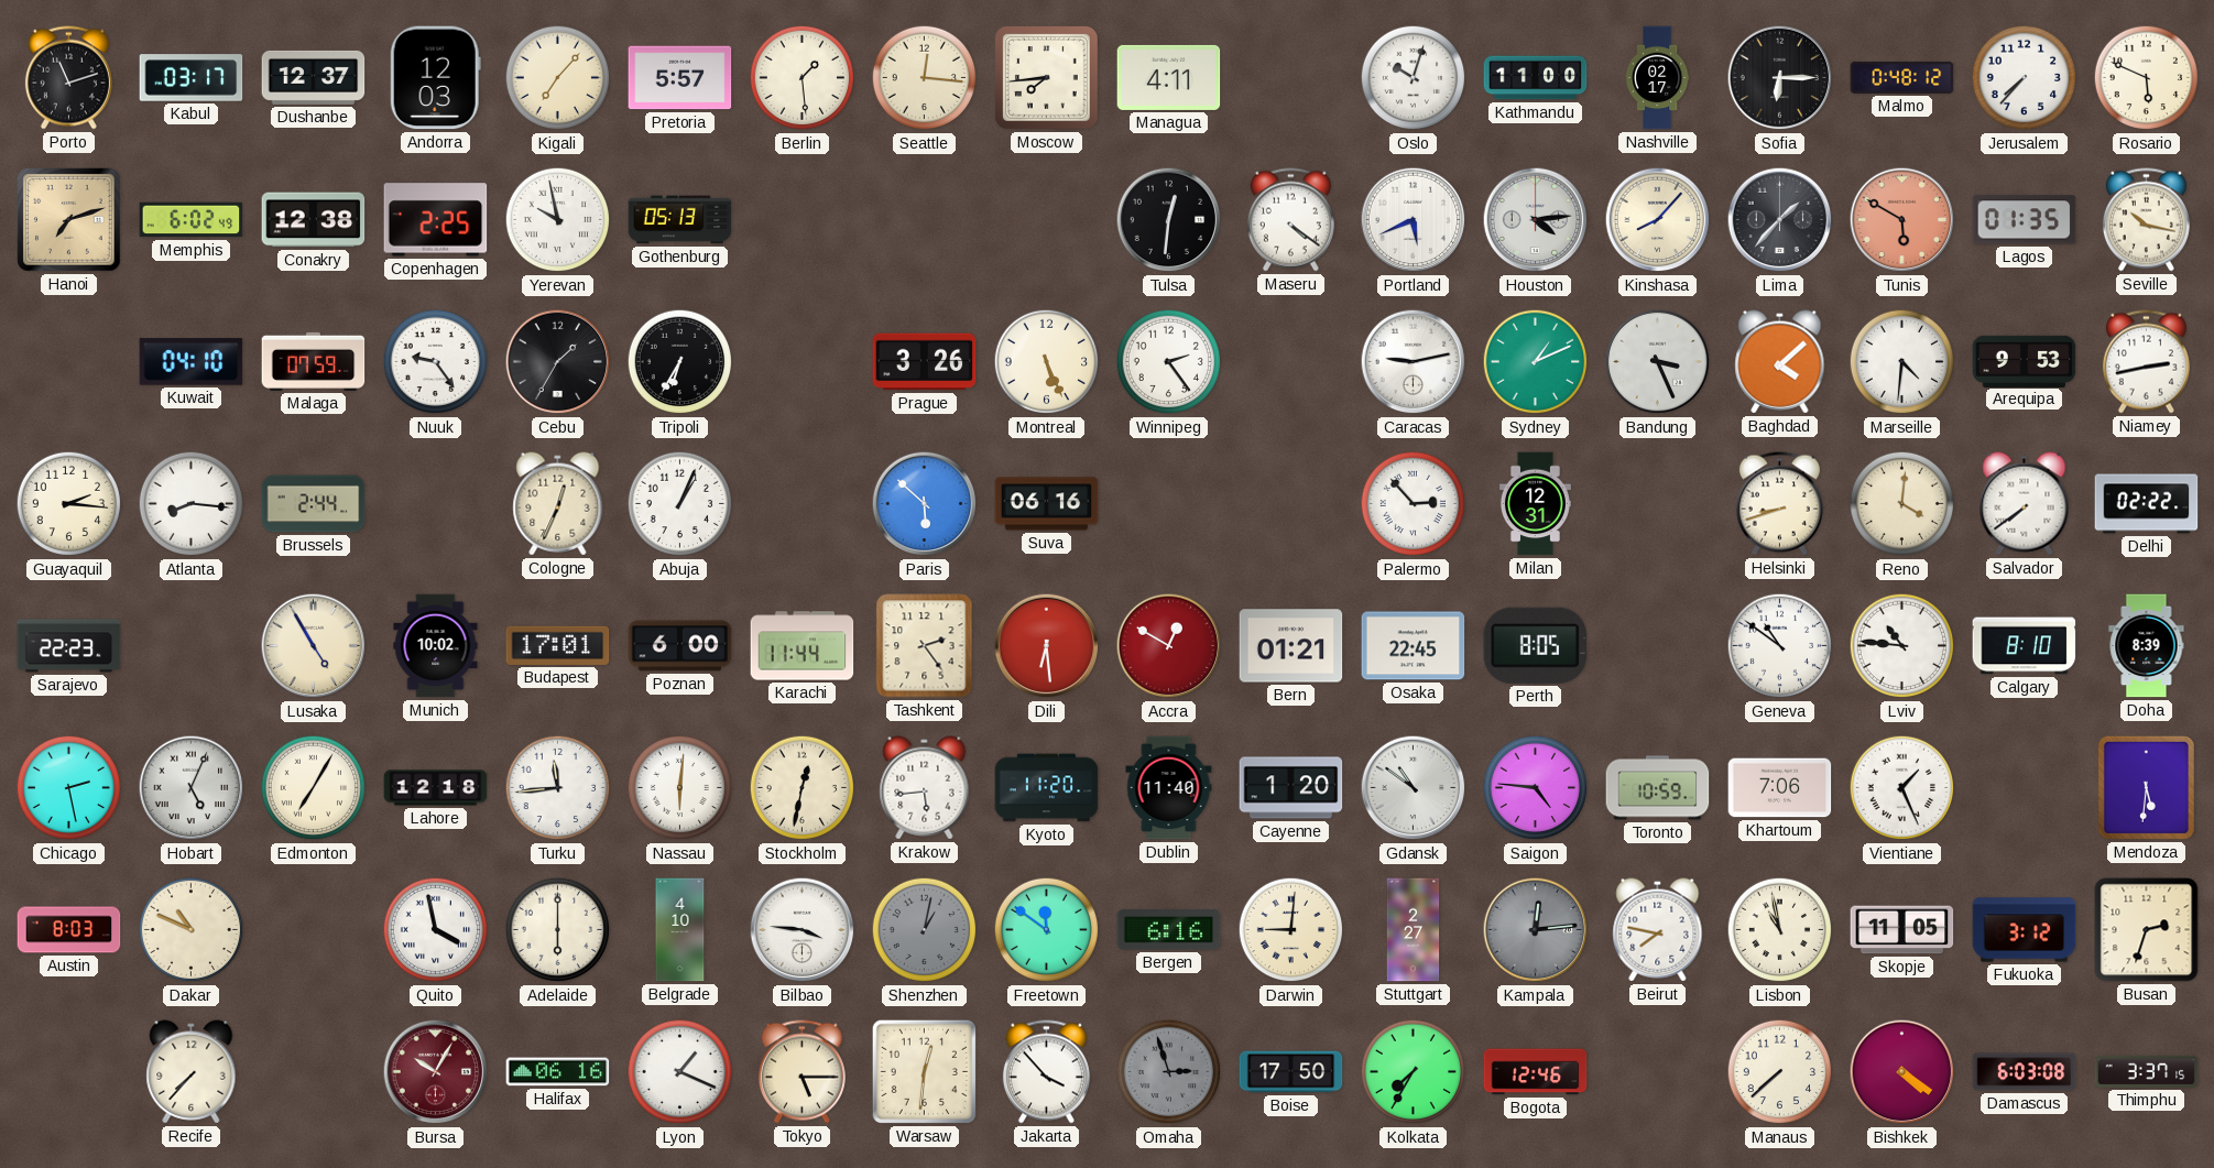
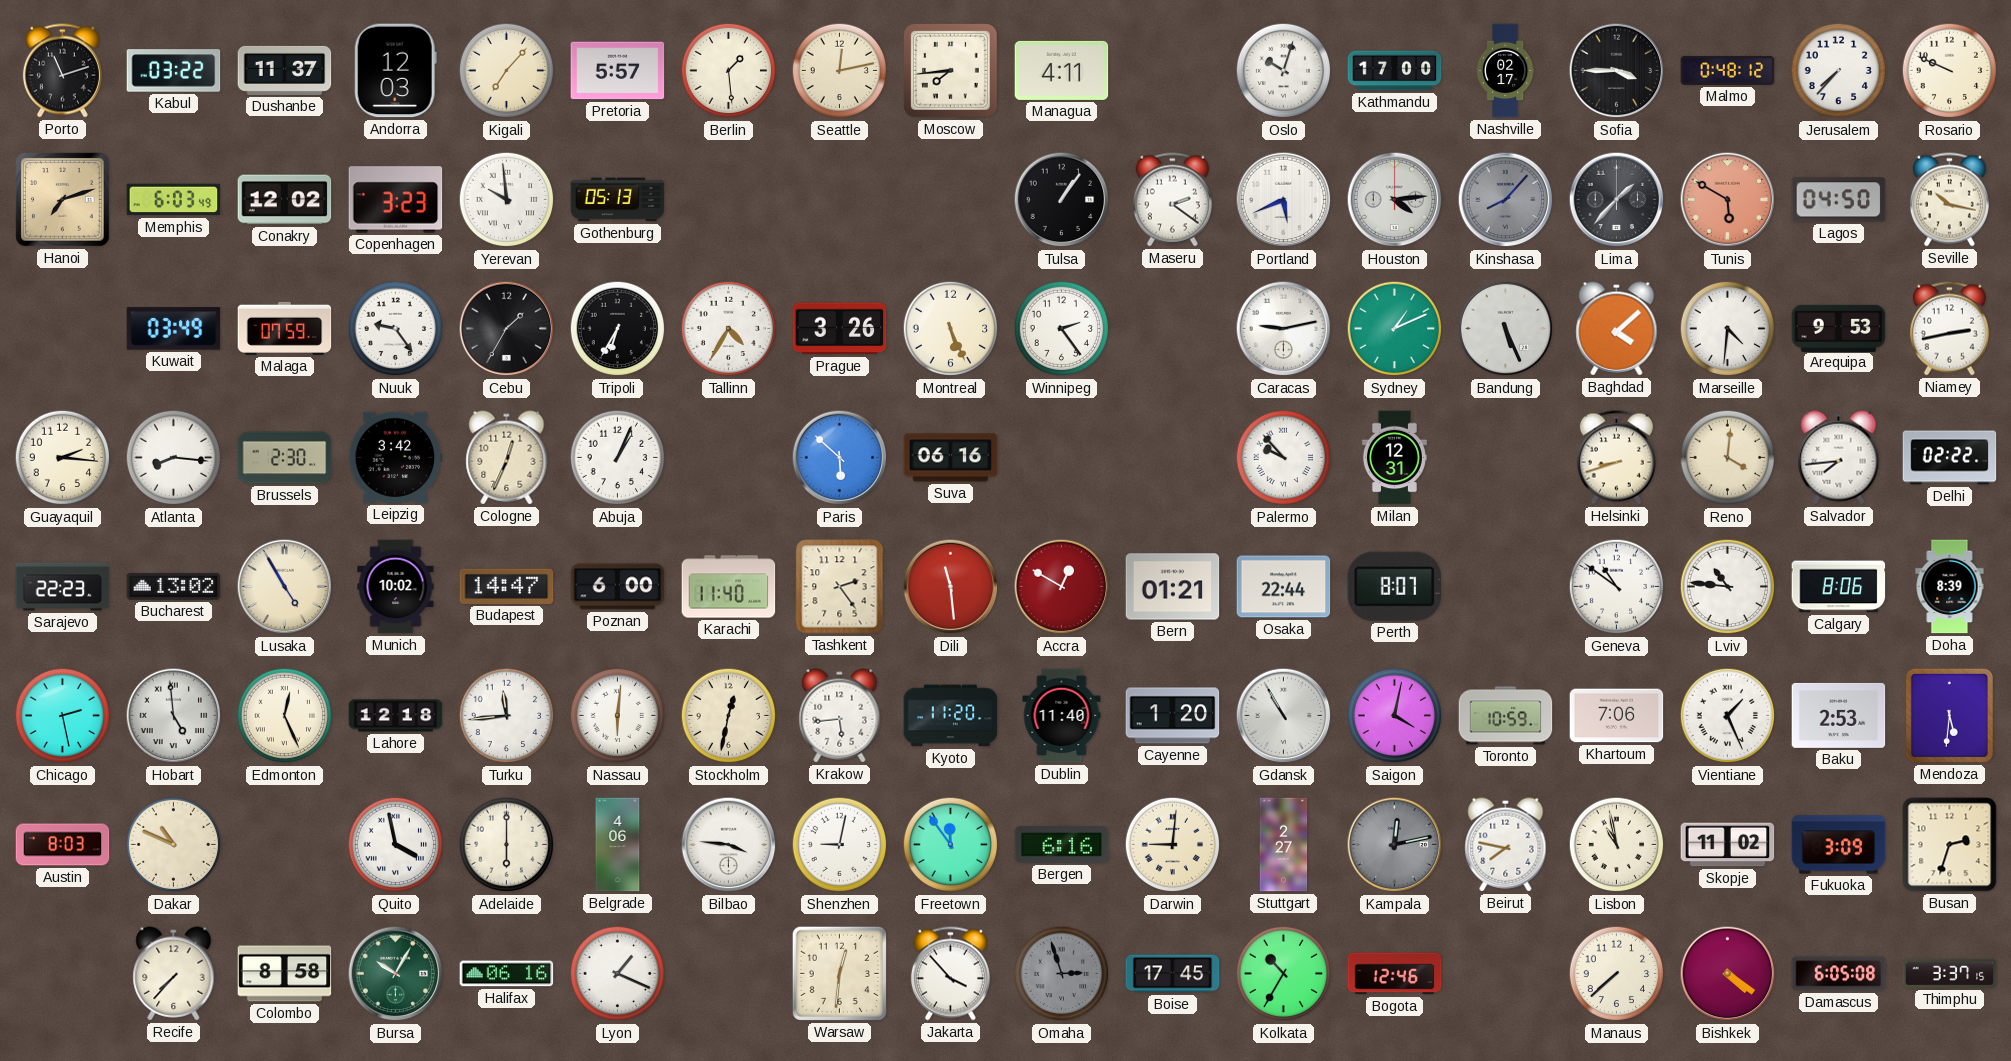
Kabul: 03:17 -> 03:22
Dushanbe: 12:37 -> 11:37
Seattle: 12:16 -> 12:13
Kathmandu: 11:00 -> 17:00
Sofia: 6:15 -> 3:45
Rosario: 5:49 -> 9:49
Memphis: 6:02 -> 6:03
Conakry: 12:38 -> 12:02
Copenhagen: 2:25 -> 3:23
Yerevan: 9:58 -> 9:59
Tulsa: 12:31 -> 1:06
Maseru: 4:21 -> 2:21
Kinshasa dial: cream -> grey
Lagos: 01:35 -> 04:50
Kuwait: 04:10 -> 03:49
Tallinn: none -> 4:35
Bandung: 3:26 -> 5:26
Brussels: 2:44 -> 2:30
Leipzig: none -> 3:42
Palermo: 2:53 -> 9:53
Salvador: 7:39 -> 7:44
Bucharest: none -> 13:02
Budapest: 17:01 -> 14:47
Karachi: 11:44 -> 11:40
Dili: 6:29 -> 11:29
Osaka: 22:45 -> 22:44
Perth: 8:05 -> 8:07
Calgary: 8:10 -> 8:06
Hobart: 5:04 -> 4:59
Edmonton: 7:05 -> 12:26
Gdansk: 10:51 -> 10:55
Saigon: 4:46 -> 4:02
Baku: none -> 2:53
Belgrade: 4:10 -> 4:06
Shenzhen: 1:02 -> 9:02
Shenzhen dial: grey -> white
Freetown: 11:51 -> 11:54
Kampala: 12:14 -> 12:13
Skopje: 11:05 -> 11:02
Fukuoka: 3:12 -> 3:09
Colombo: none -> 8:58
Bursa dial: burgundy -> green
Tokyo: 5:15 -> none
Boise: 17:50 -> 17:45
Kolkata: 7:35 -> 10:35
Damascus: 6:03 -> 6:05
